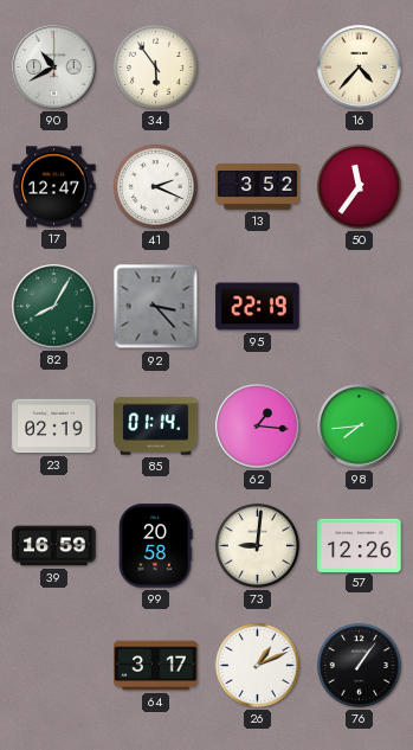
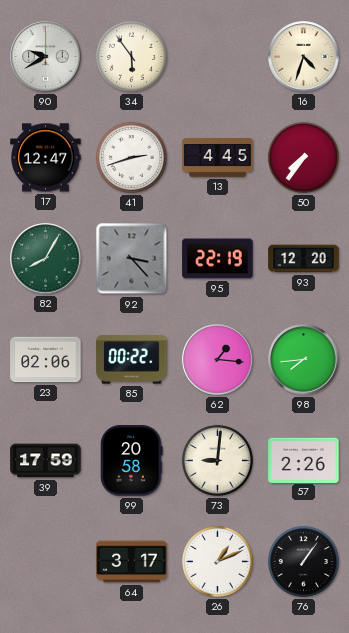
90: 10:40 -> 9:40
16: 4:37 -> 4:33
41: 2:19 -> 2:42
13: 3:52 -> 4:45
50: 11:36 -> 7:36
93: none -> 12:20
23: 02:19 -> 02:06
85: 01:14 -> 00:22
39: 16:59 -> 17:59
57: 12:26 -> 2:26
